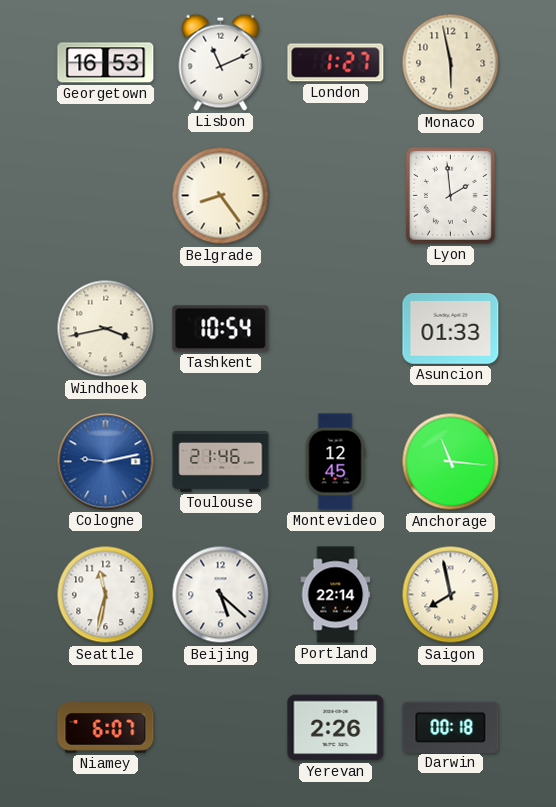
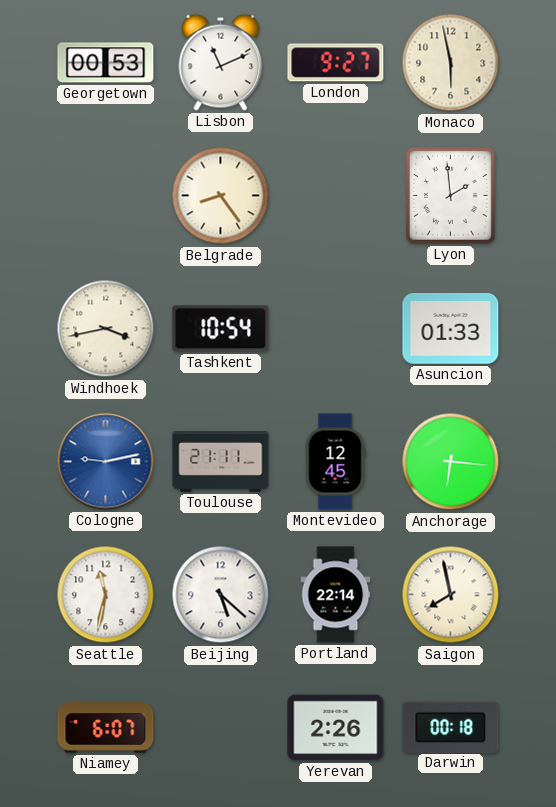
Georgetown: 16:53 -> 00:53
London: 1:27 -> 9:27
Toulouse: 21:46 -> 21:11
Anchorage: 11:16 -> 6:16
